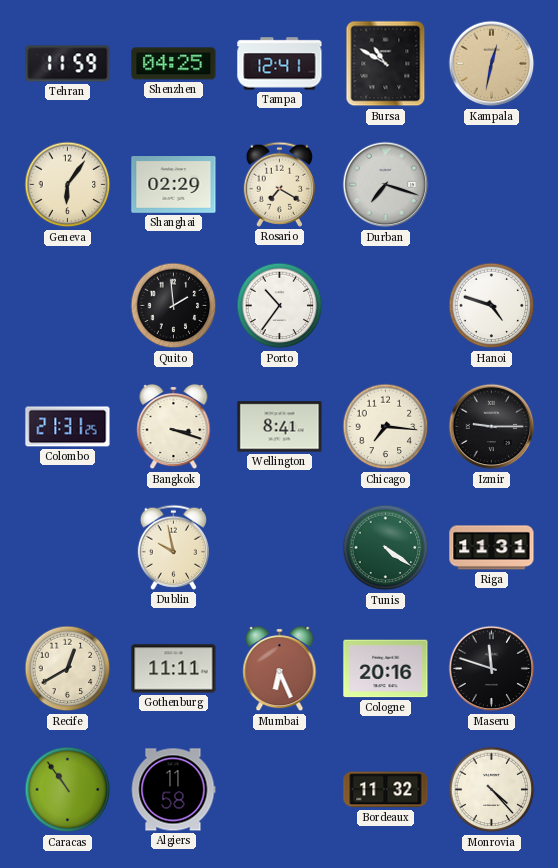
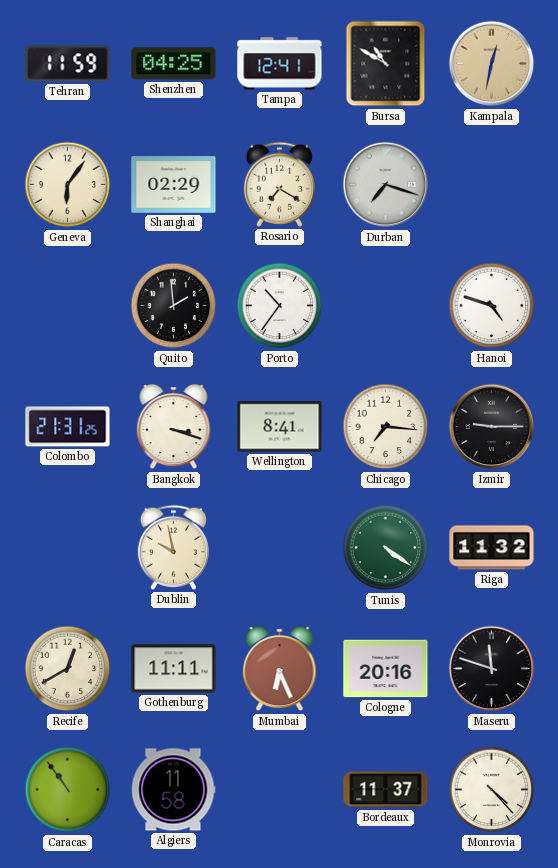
Riga: 11:31 -> 11:32
Bordeaux: 11:32 -> 11:37
